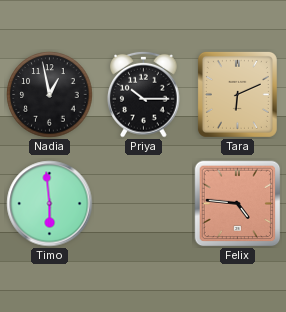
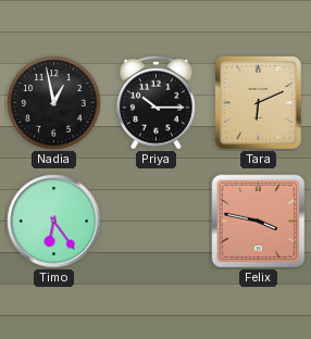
Timo: 5:59 -> 6:24
Felix: 4:46 -> 3:47
